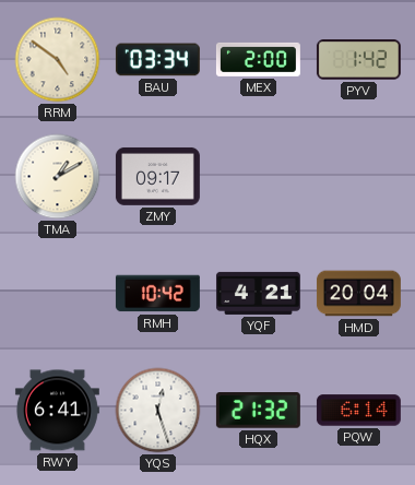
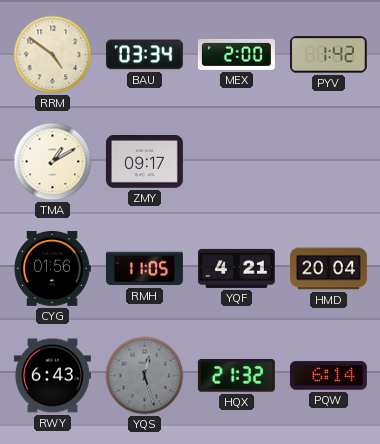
CYG: none -> 01:56
RMH: 10:42 -> 11:05
RWY: 6:41 -> 6:43
YQS dial: white -> grey
